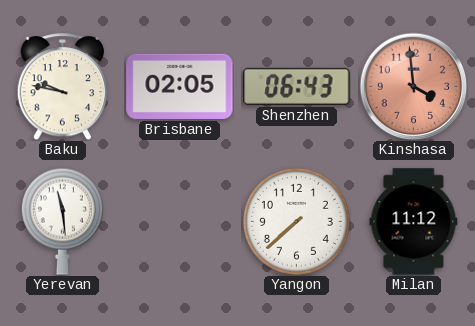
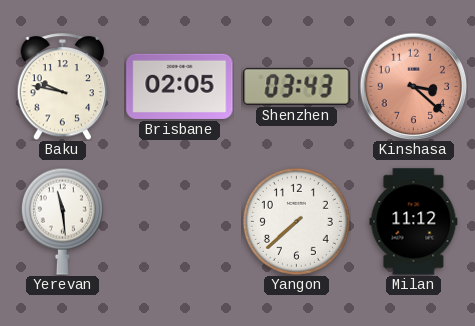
Shenzhen: 06:43 -> 03:43
Kinshasa: 3:59 -> 3:22
